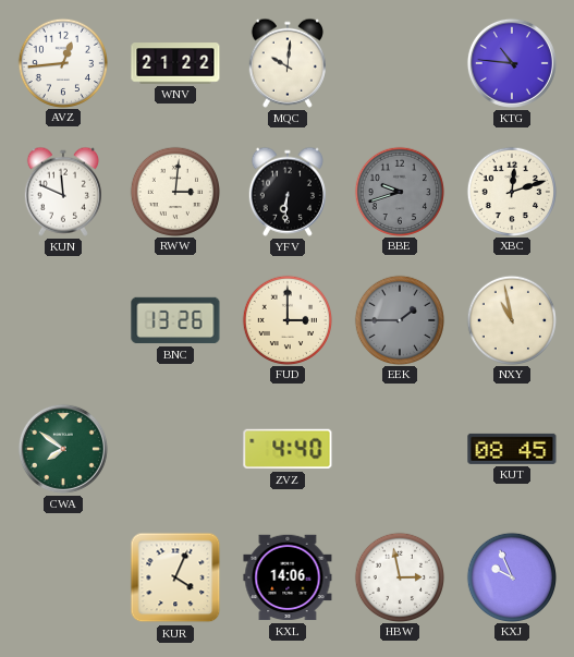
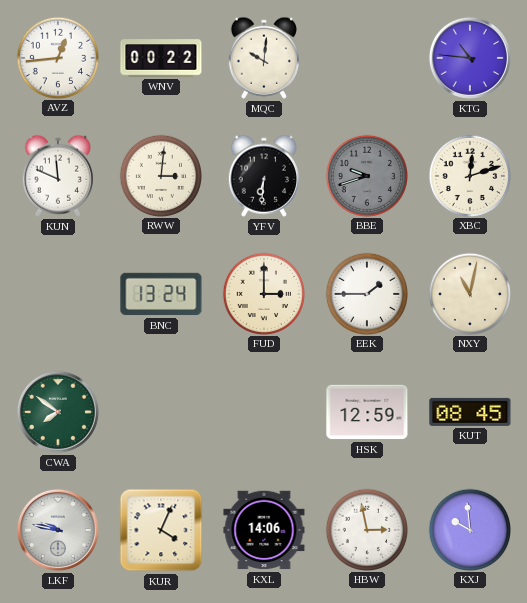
WNV: 21:22 -> 00:22
BNC: 13:26 -> 13:24
EEK dial: grey -> white
NXY: 10:58 -> 11:02
ZVZ: 4:40 -> none
HSK: none -> 12:59
LKF: none -> 9:47
KXJ: 9:56 -> 9:59
